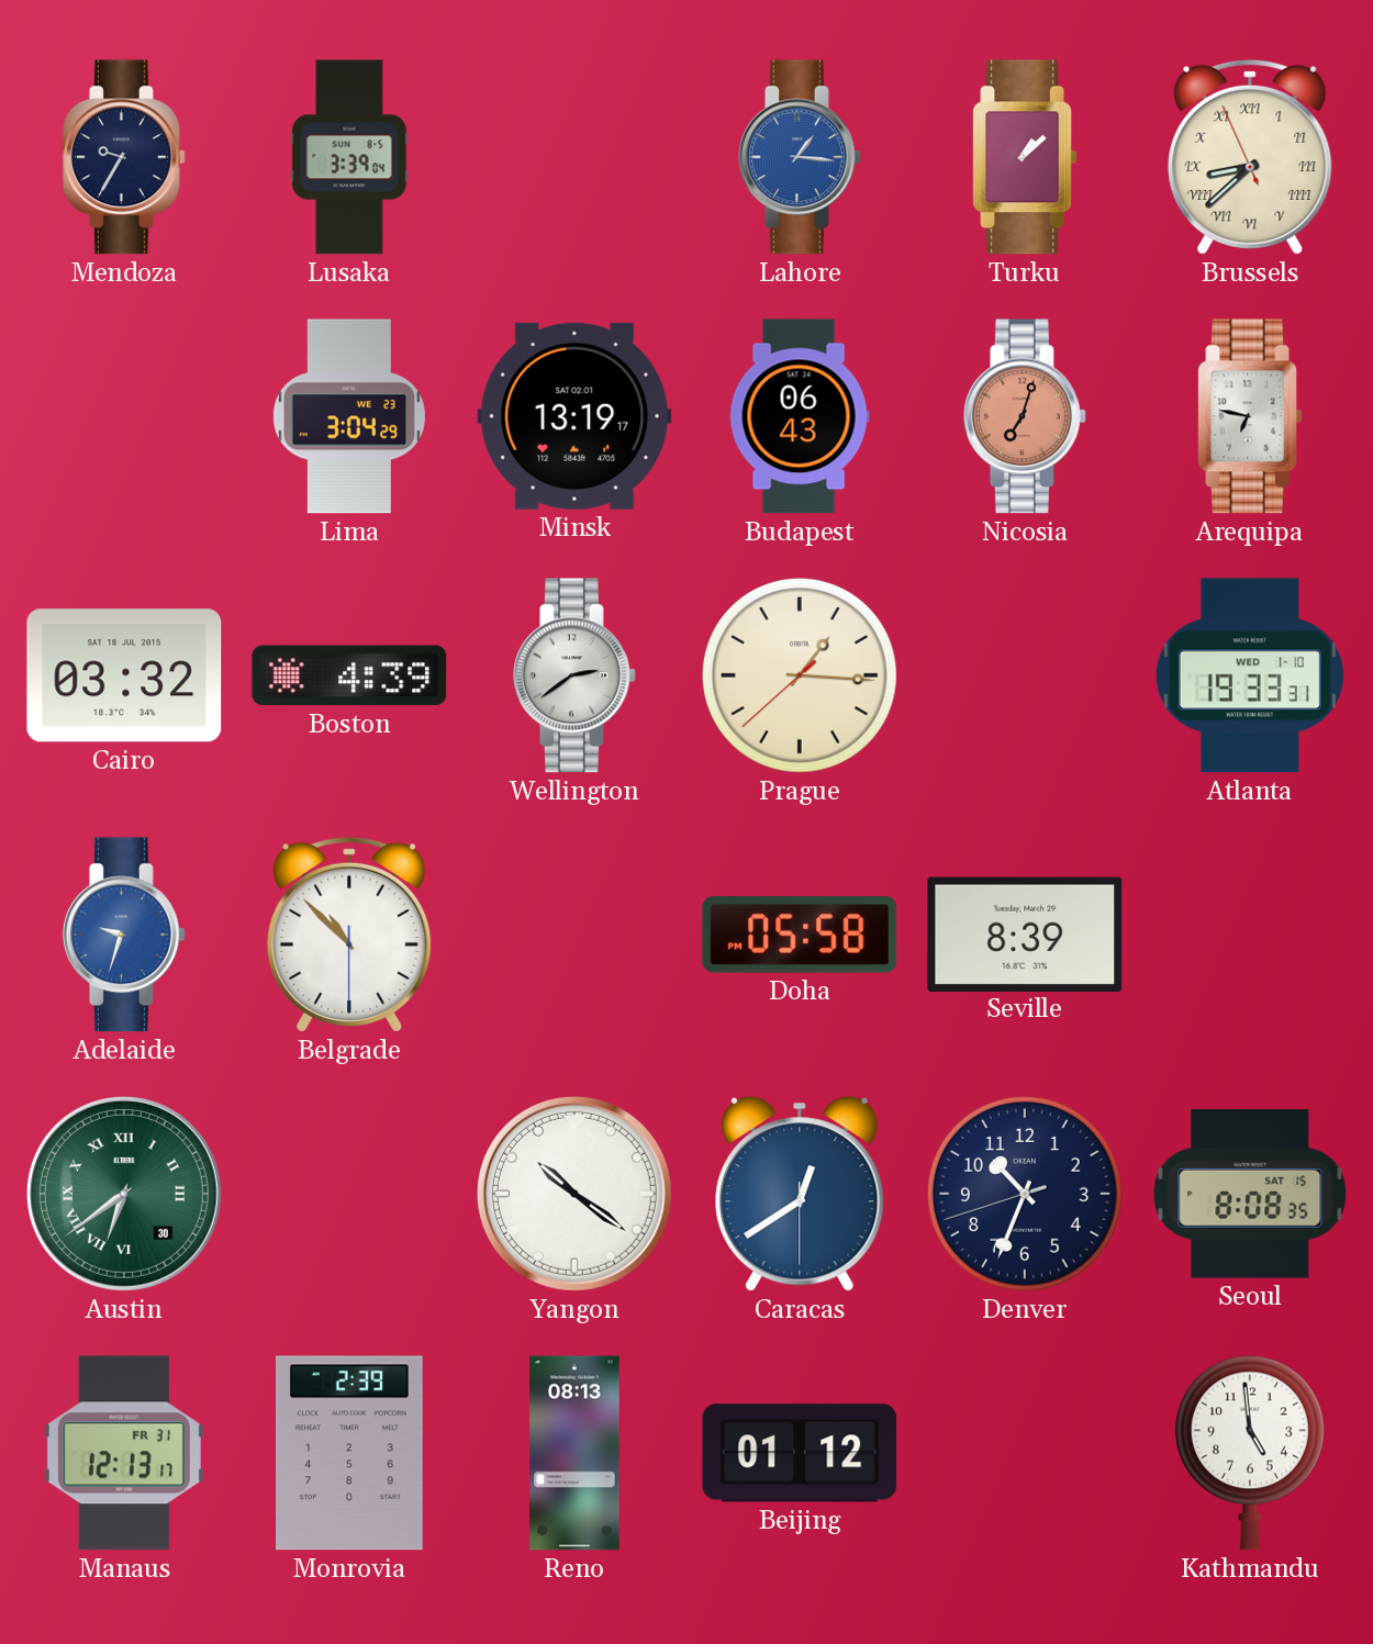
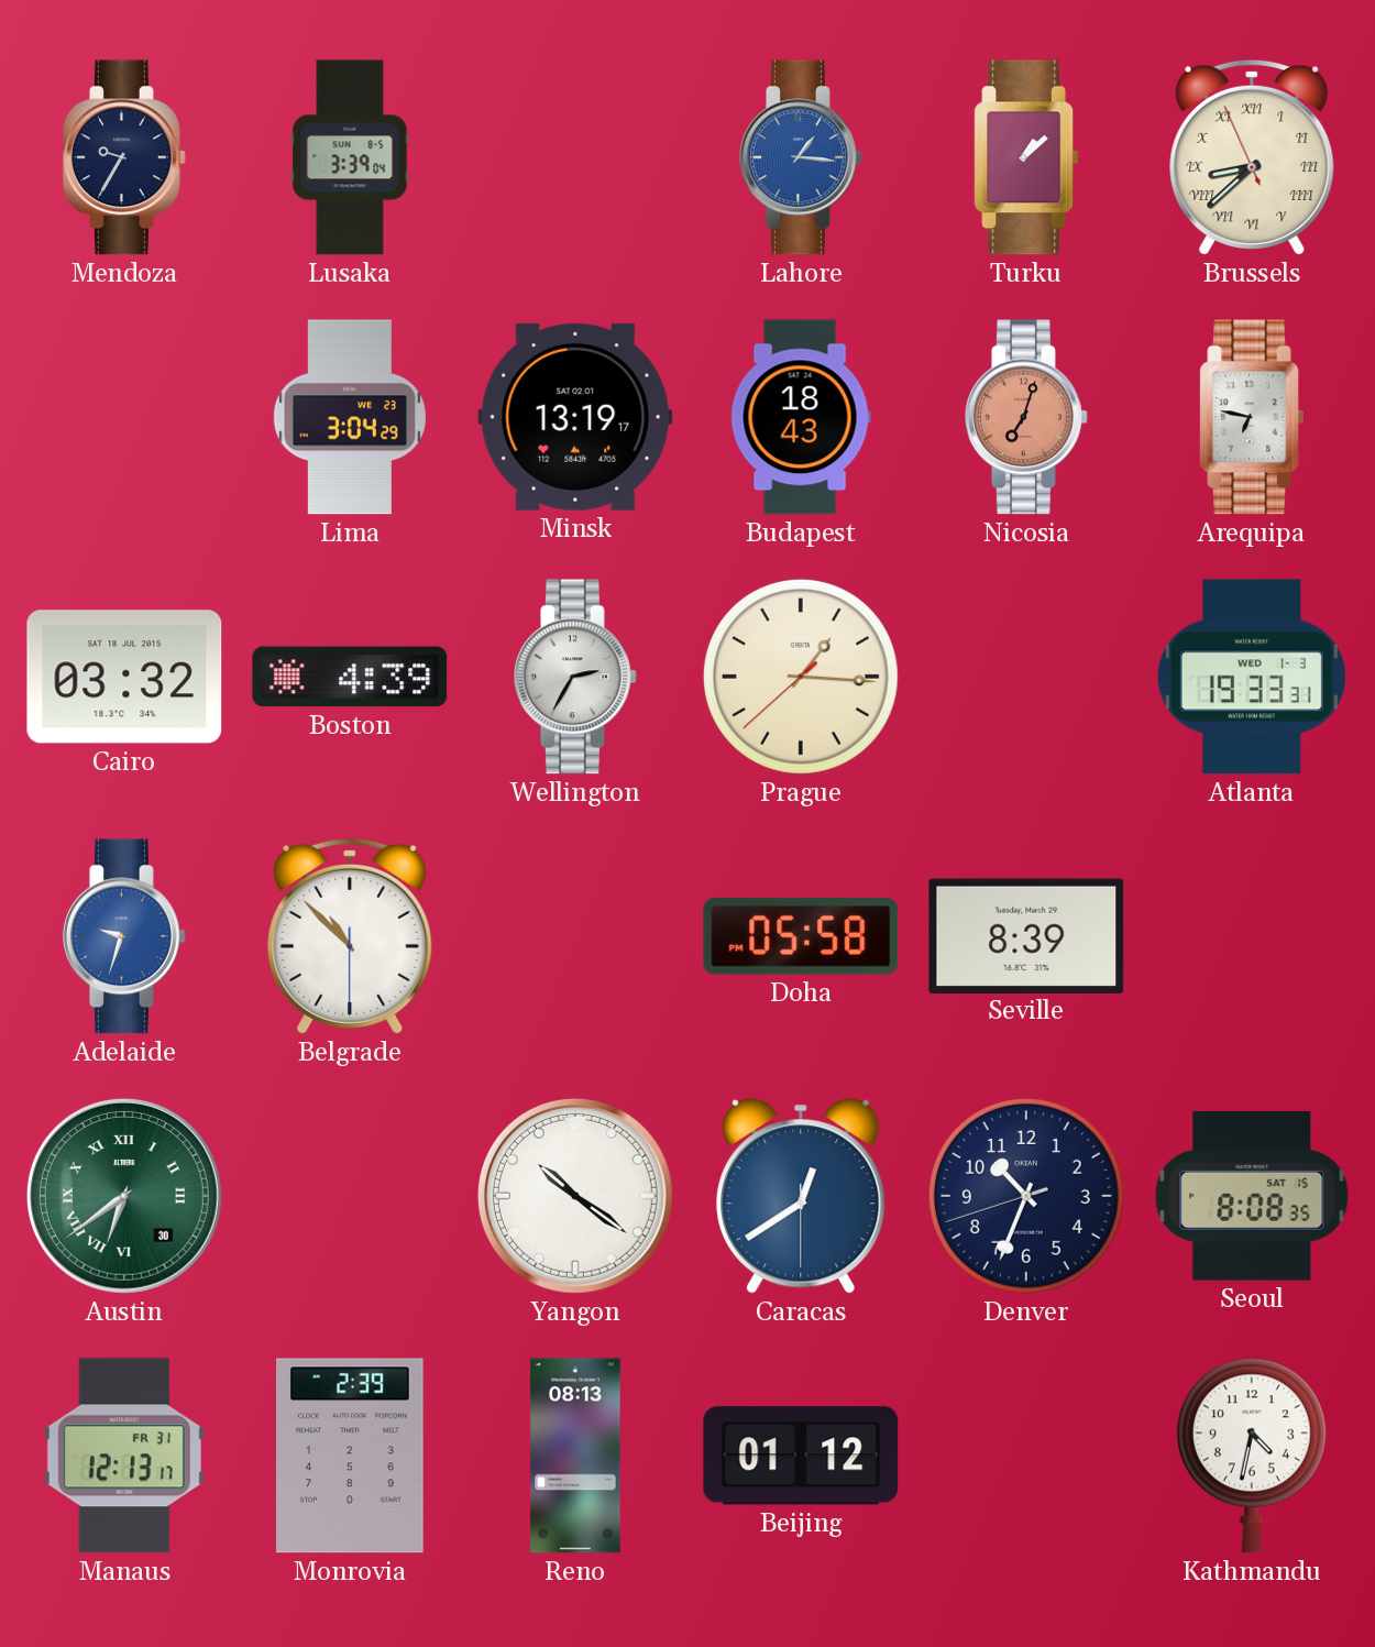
Budapest: 06:43 -> 18:43
Wellington: 2:39 -> 2:35
Atlanta date: WED 1-10 -> WED 1-3
Kathmandu: 4:59 -> 4:32
